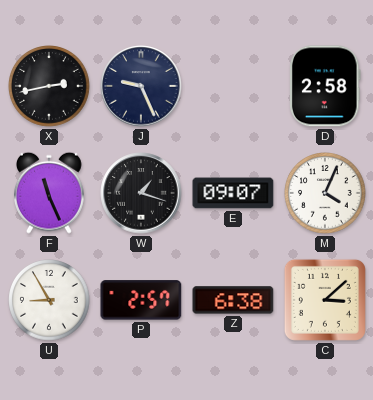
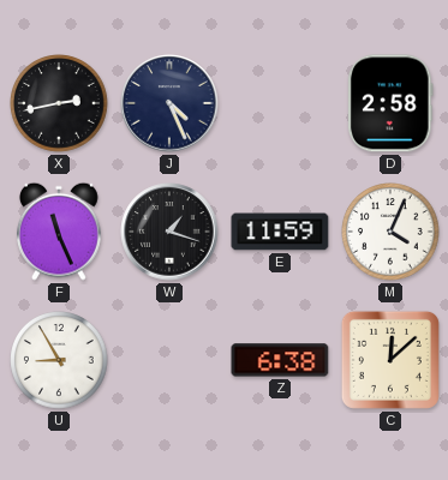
J: 9:26 -> 4:26
E: 09:07 -> 11:59
P: 2:57 -> none
C: 3:08 -> 12:08
